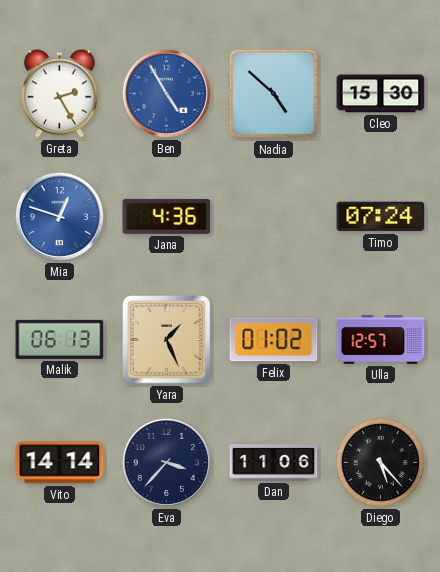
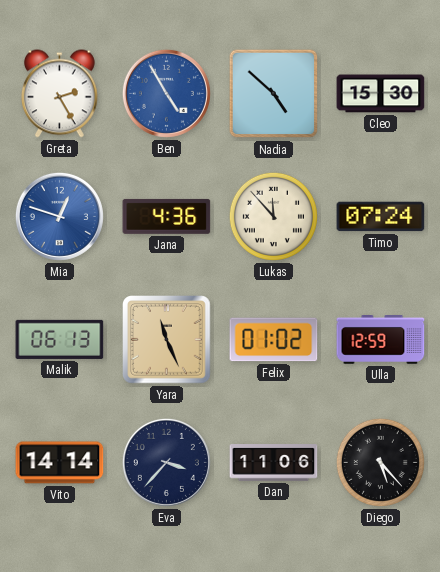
Lukas: none -> 11:53
Yara: 1:26 -> 11:26
Ulla: 12:57 -> 12:59
